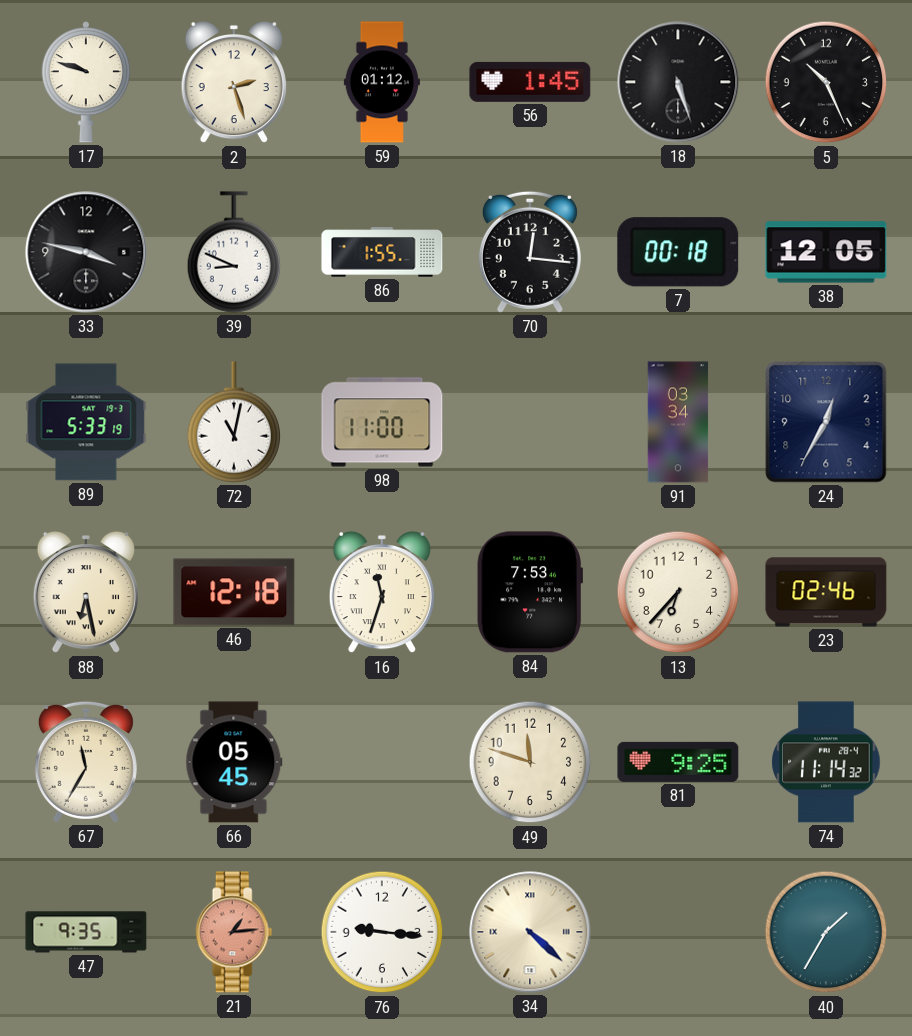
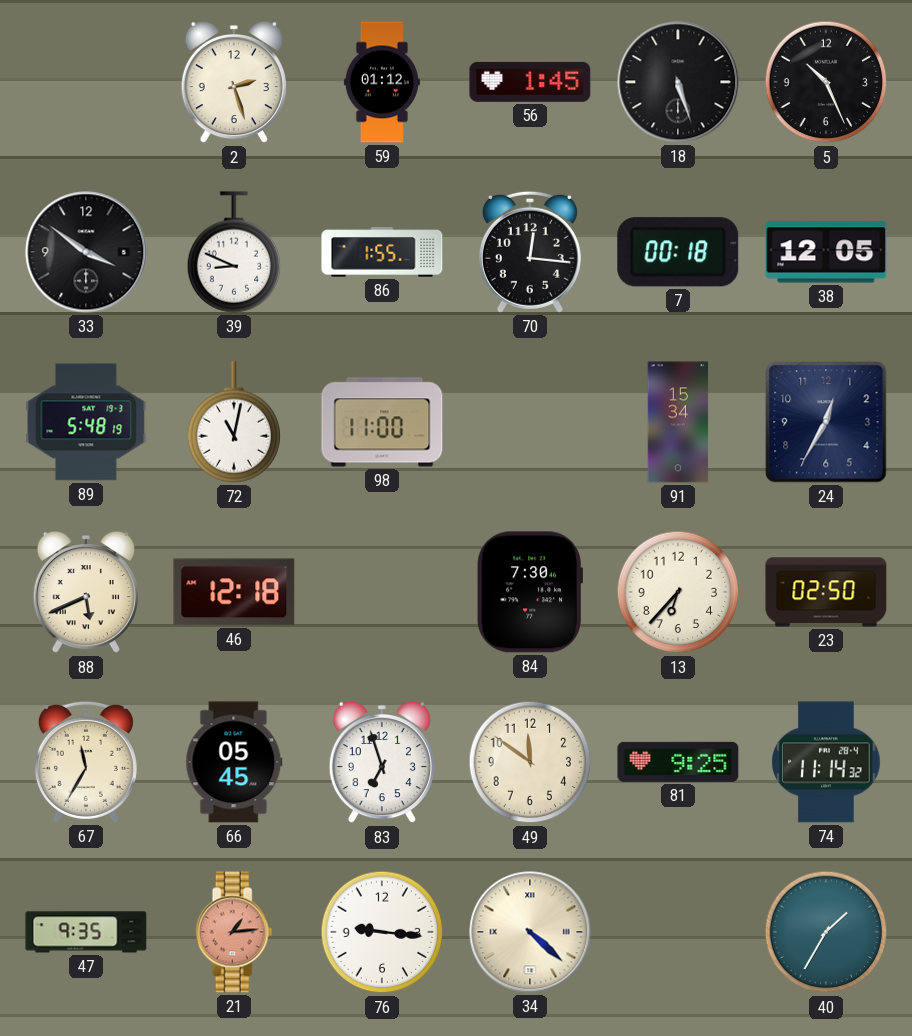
17: 9:48 -> none
33: 3:47 -> 3:51
89: 5:33 -> 5:48
91: 03:34 -> 15:34
88: 6:28 -> 5:41
16: 11:33 -> none
84: 7:53 -> 7:30
23: 02:46 -> 02:50
83: none -> 6:57
49: 11:48 -> 11:51
